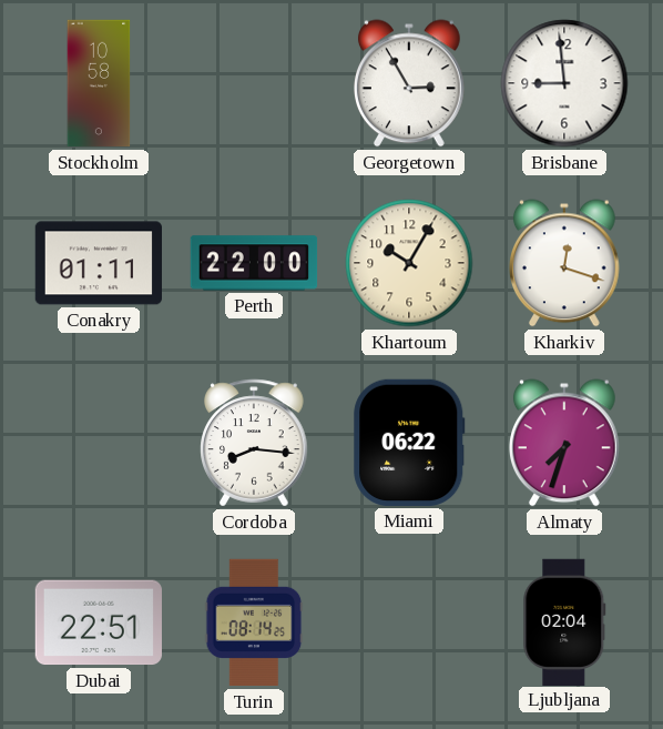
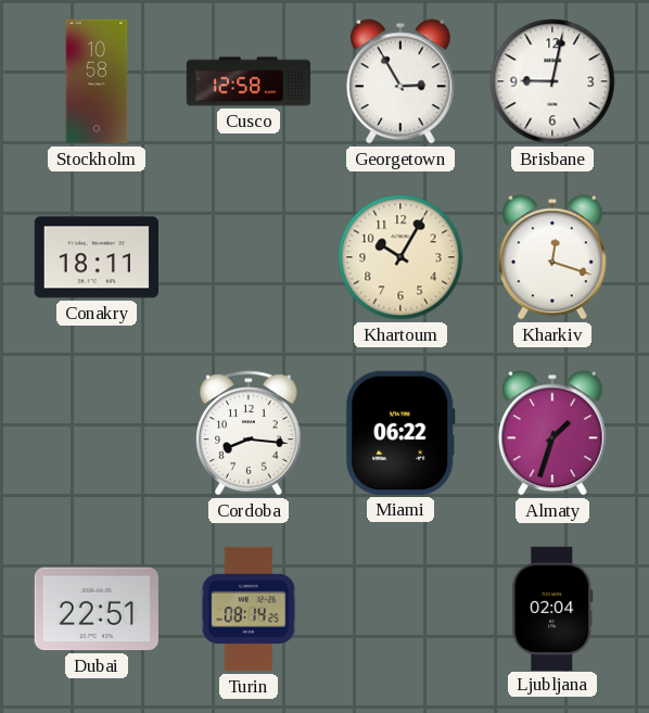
Cusco: none -> 12:58
Brisbane: 8:59 -> 9:02
Conakry: 01:11 -> 18:11
Perth: 22:00 -> none
Almaty: 7:33 -> 1:33
